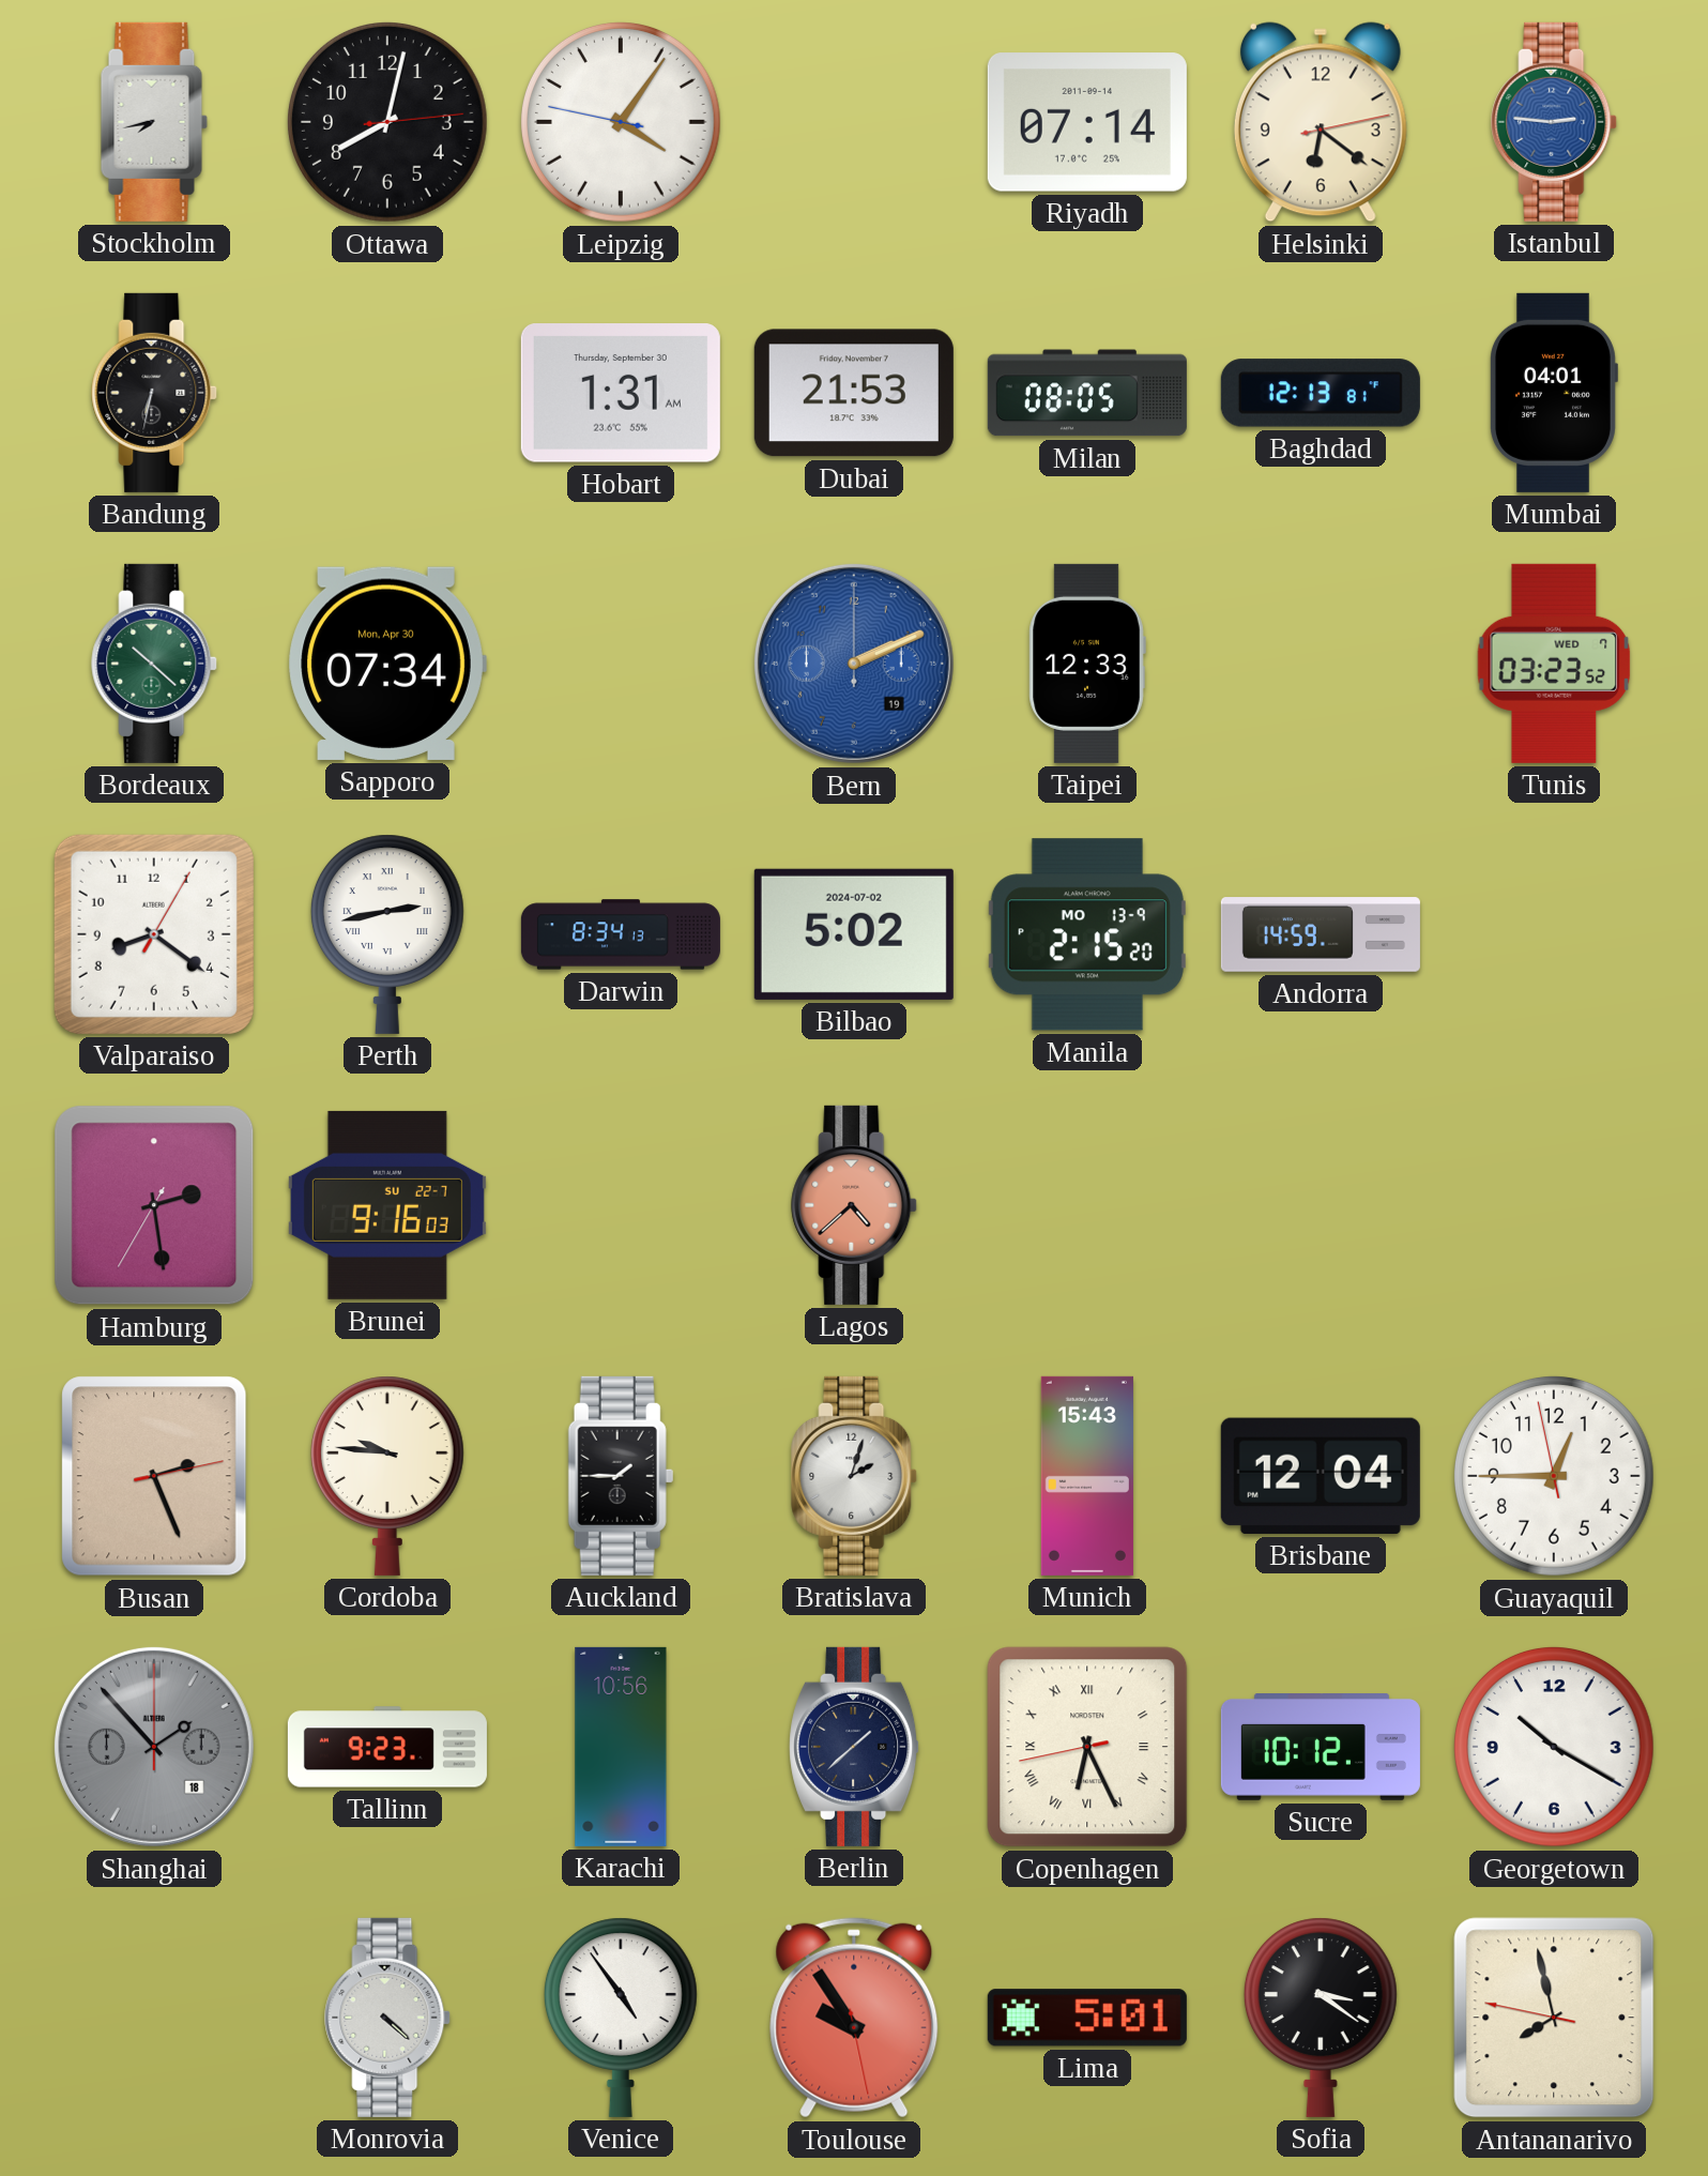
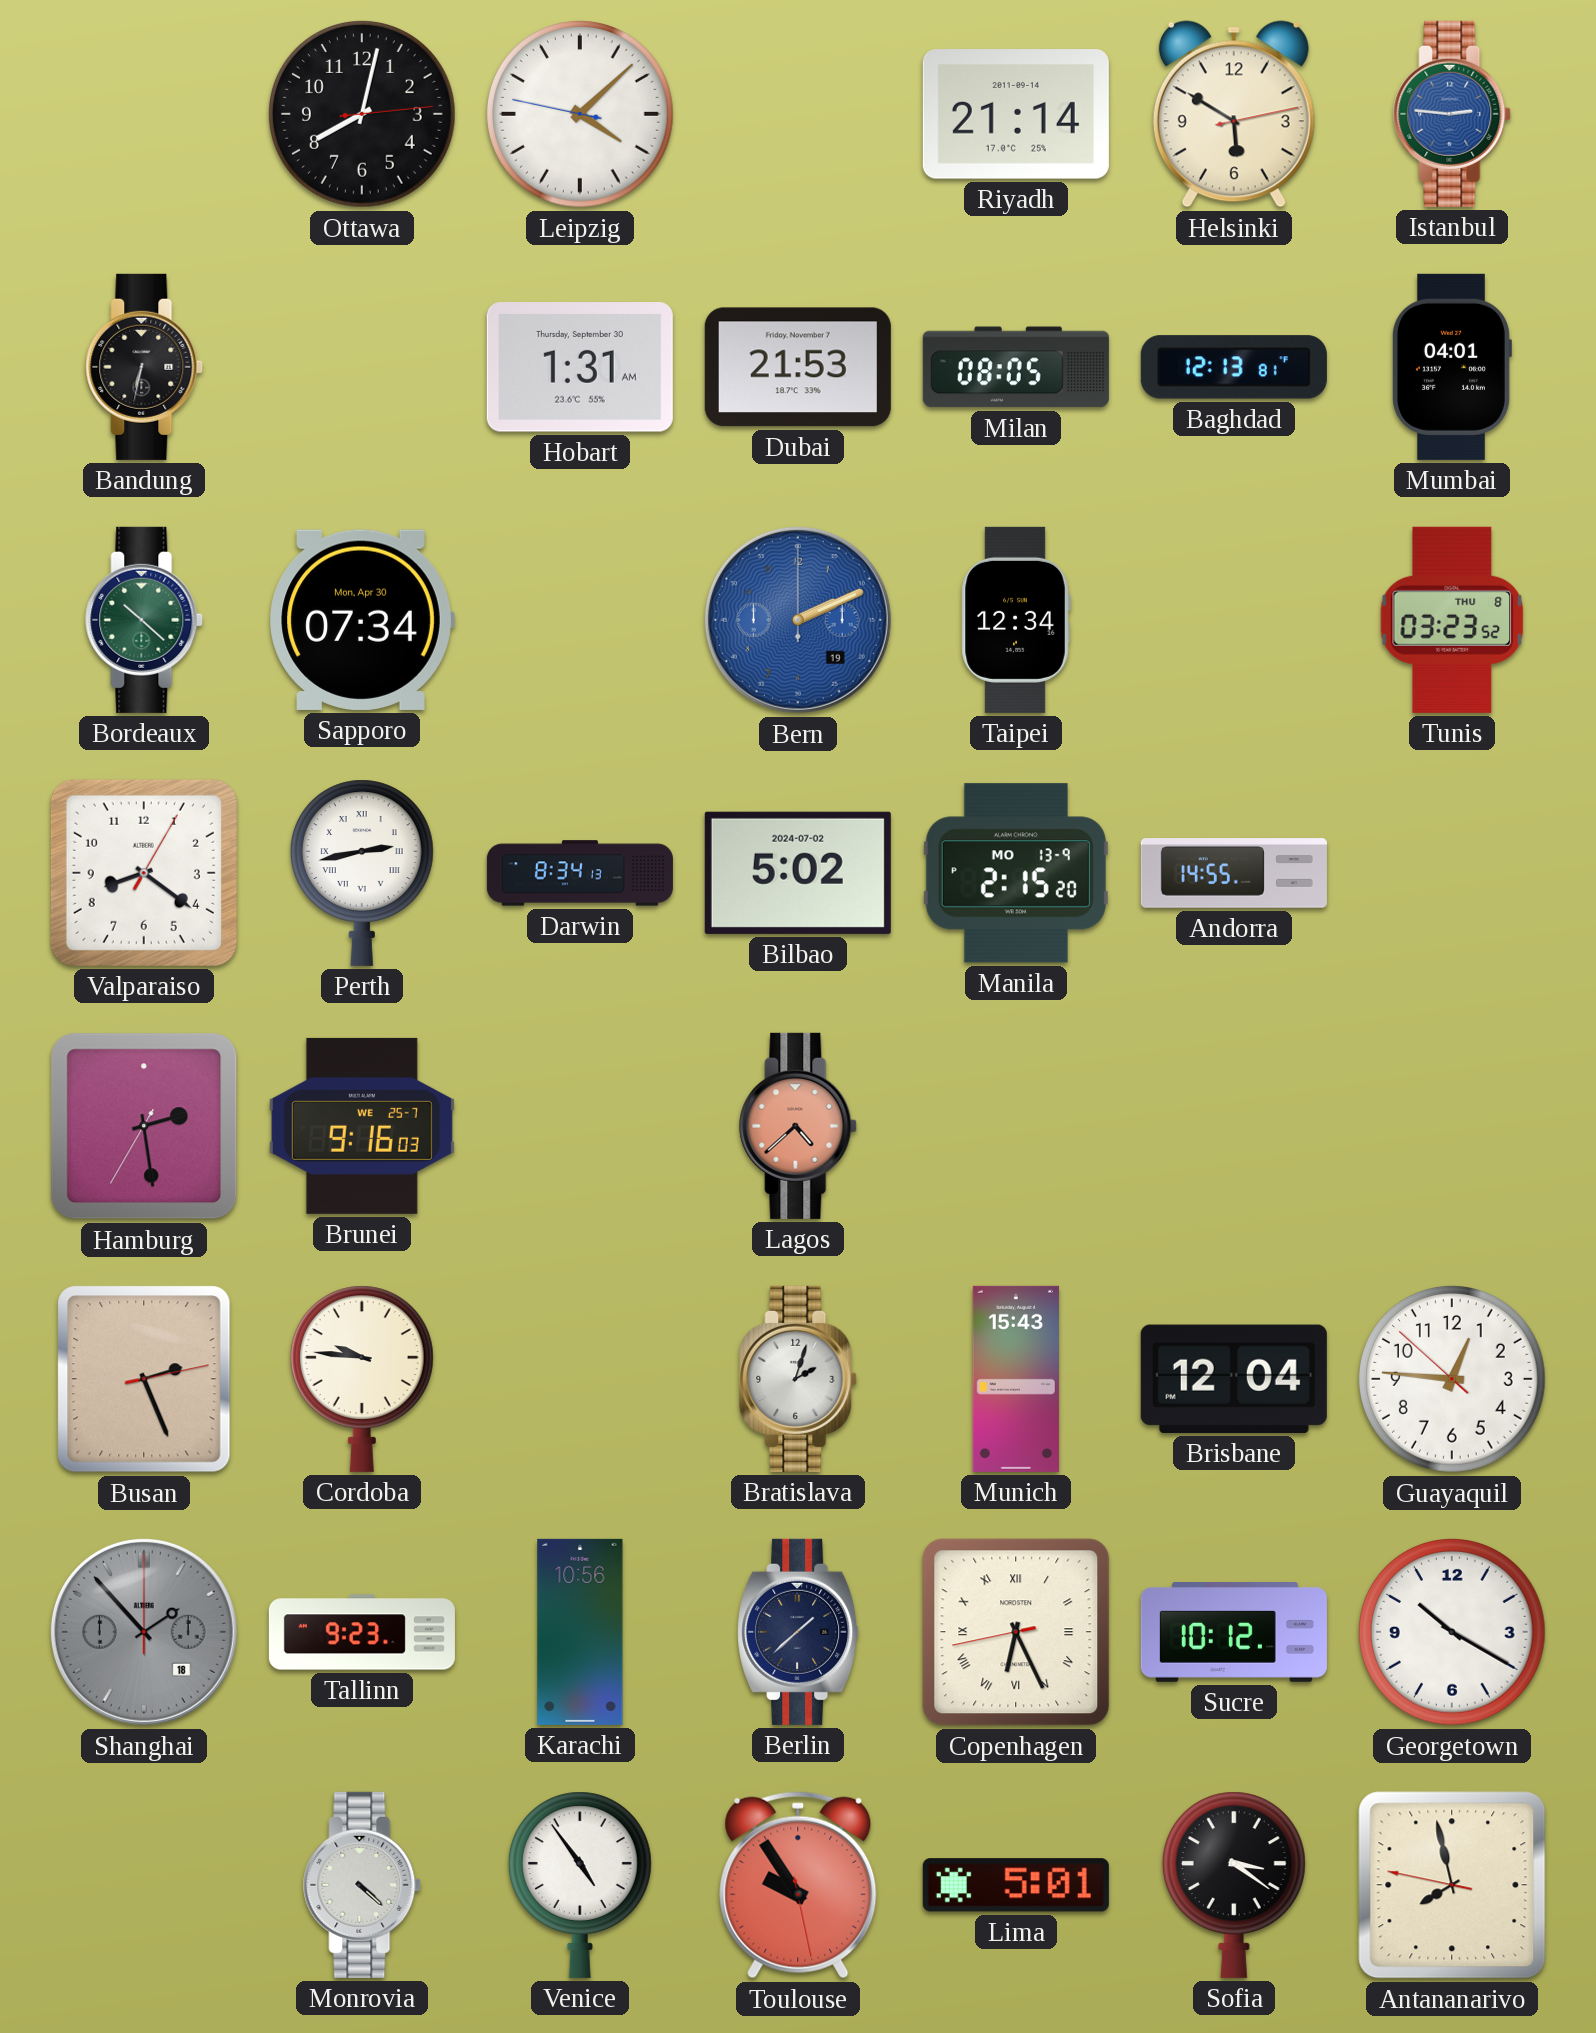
Stockholm: 7:43 -> none
Leipzig: 4:05 -> 4:07
Riyadh: 07:14 -> 21:14
Helsinki: 6:21 -> 5:50
Taipei: 12:33 -> 12:34
Tunis date: WED 7 -> THU 8
Andorra: 14:59 -> 14:55
Brunei date: SU 22-7 -> WE 25-7
Auckland: 1:45 -> none
Guayaquil: 12:44 -> 12:45
